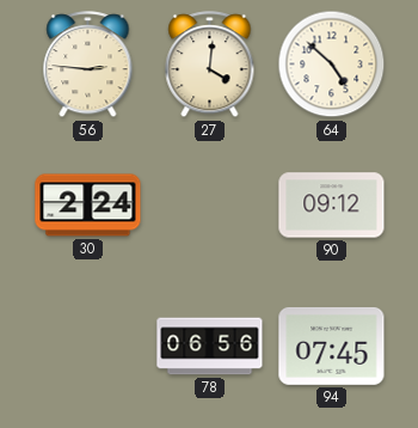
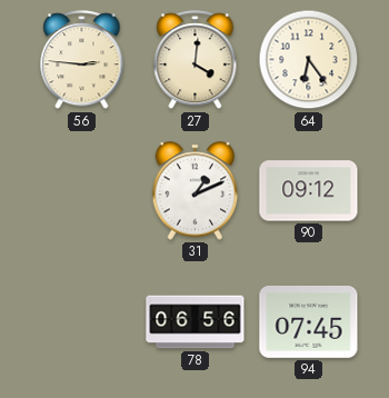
64: 4:52 -> 6:24
30: 2:24 -> none
31: none -> 1:11
